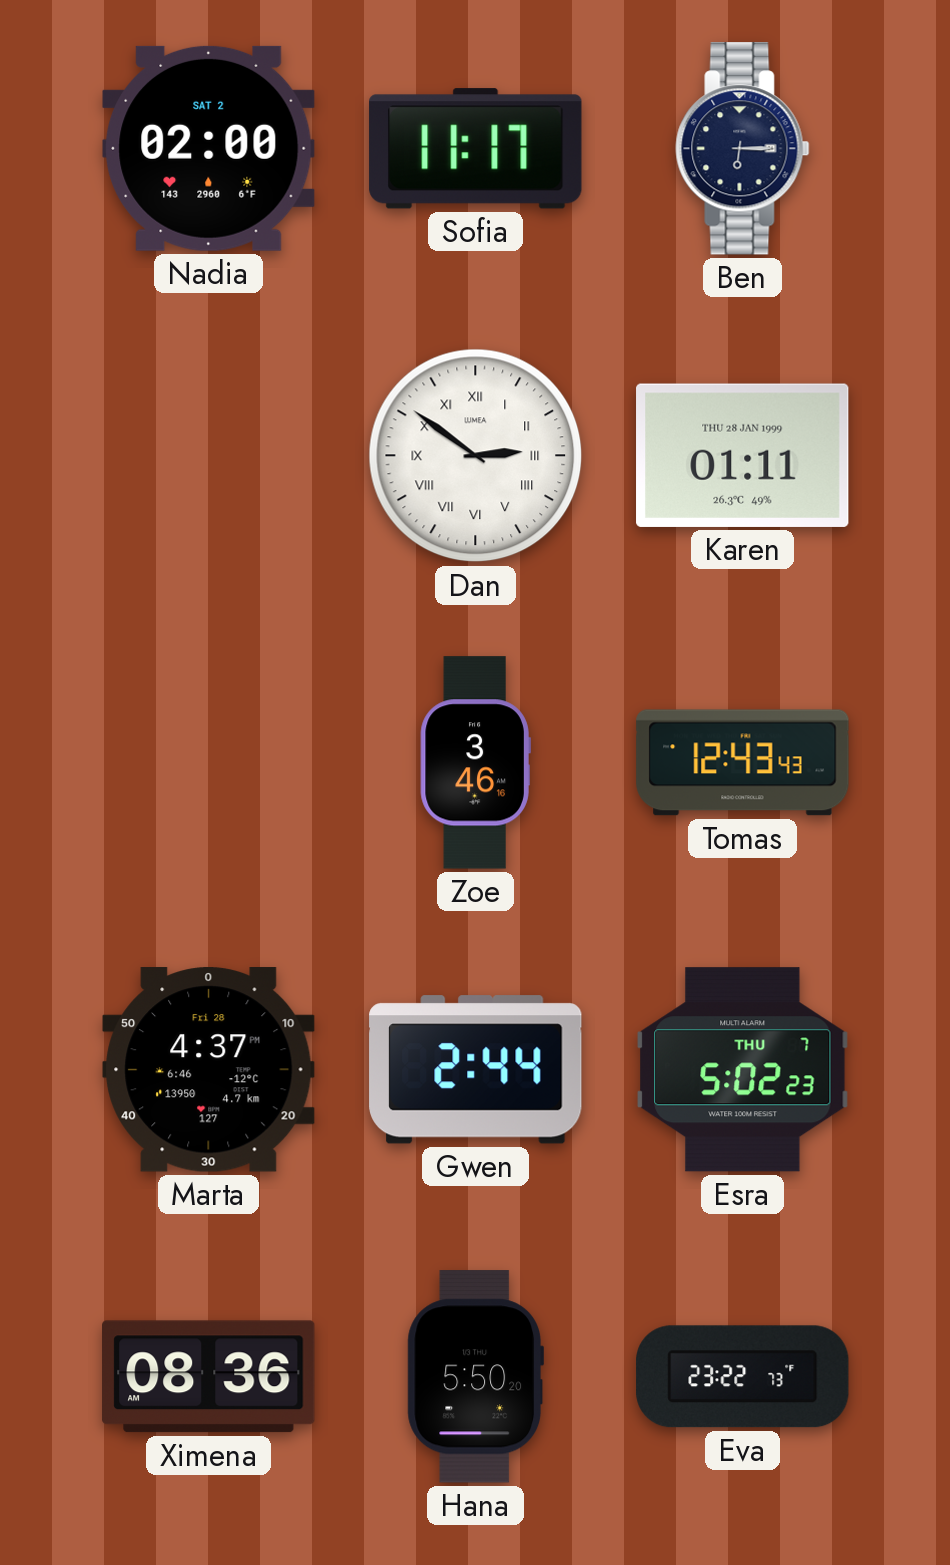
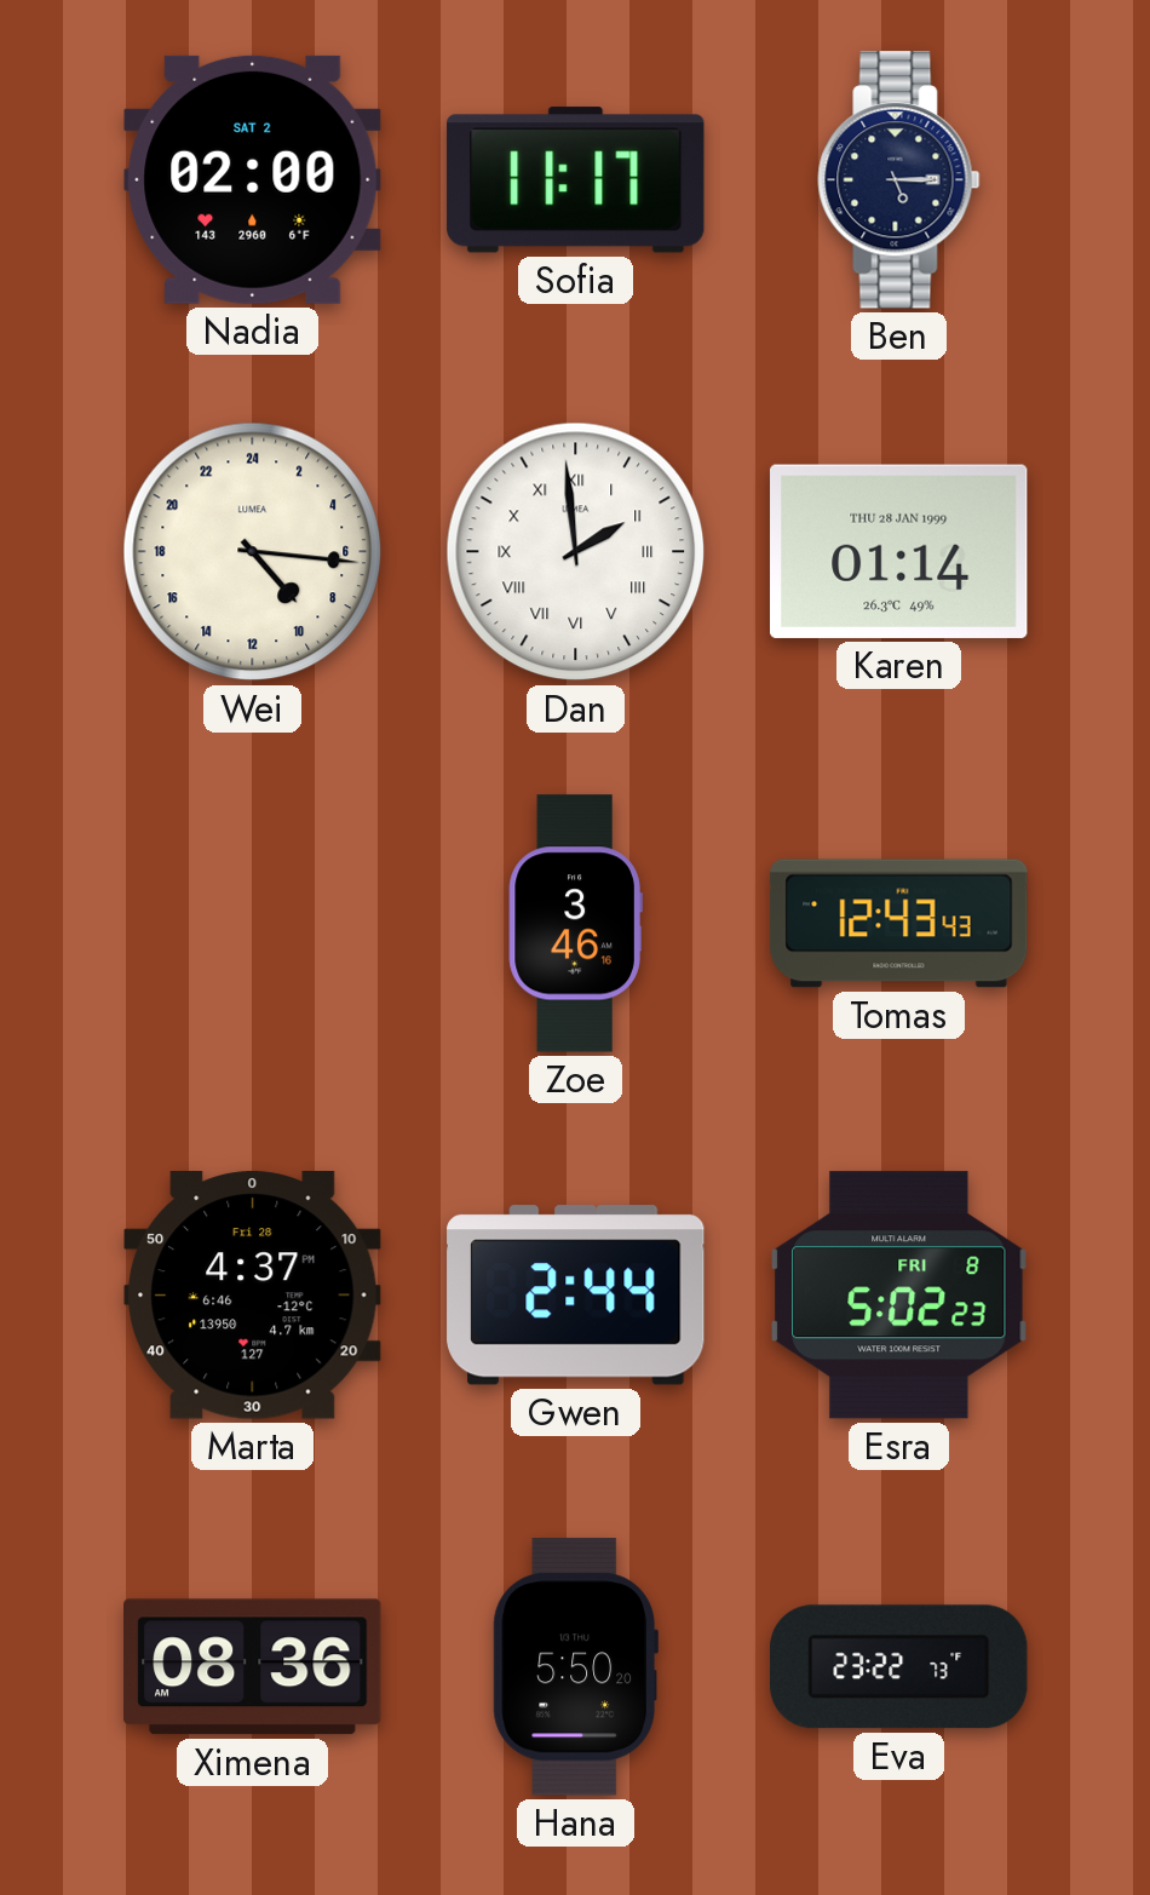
Ben: 6:15 -> 5:15
Wei: none -> 9:16
Dan: 2:51 -> 1:59
Karen: 01:11 -> 01:14
Esra date: THU 7 -> FRI 8
